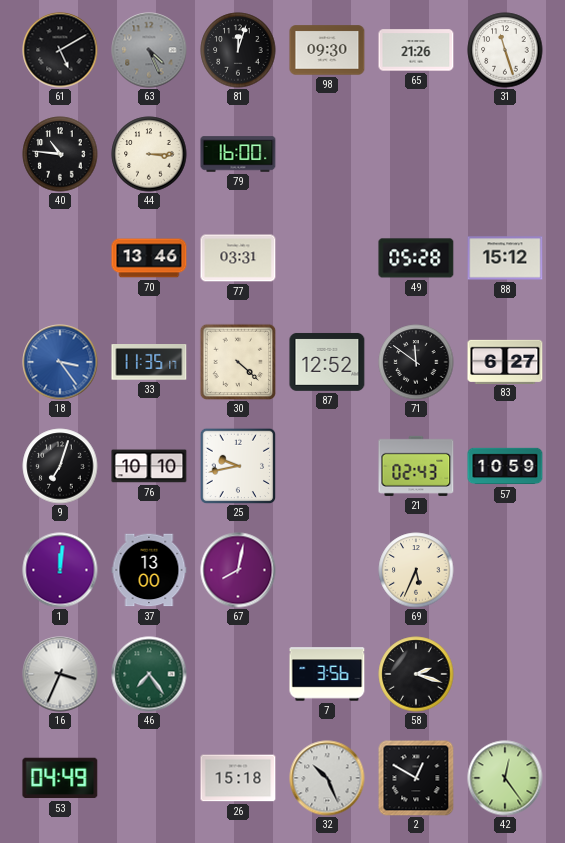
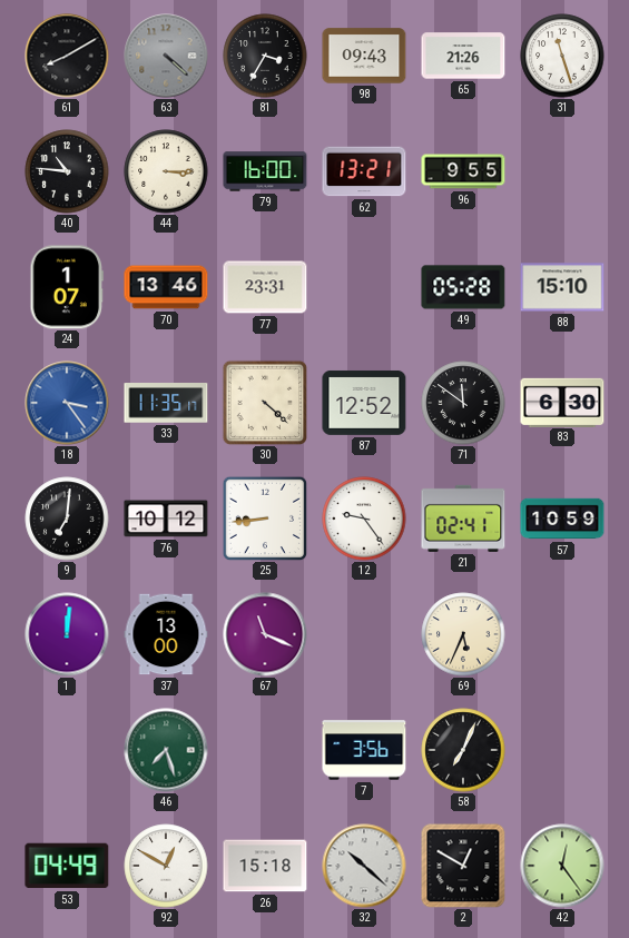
61: 5:10 -> 8:10
63: 4:26 -> 4:22
81: 12:03 -> 3:35
98: 09:30 -> 09:43
62: none -> 13:21
96: none -> 9:55
24: none -> 1:07
77: 03:31 -> 23:31
88: 15:12 -> 15:10
83: 6:27 -> 6:30
9: 7:03 -> 7:01
76: 10:10 -> 10:12
25: 9:43 -> 8:44
12: none -> 9:24
21: 02:43 -> 02:41
67: 8:02 -> 11:19
16: 3:34 -> none
46: 7:24 -> 7:27
58: 2:18 -> 7:04
92: none -> 12:50
32: 10:26 -> 10:22
